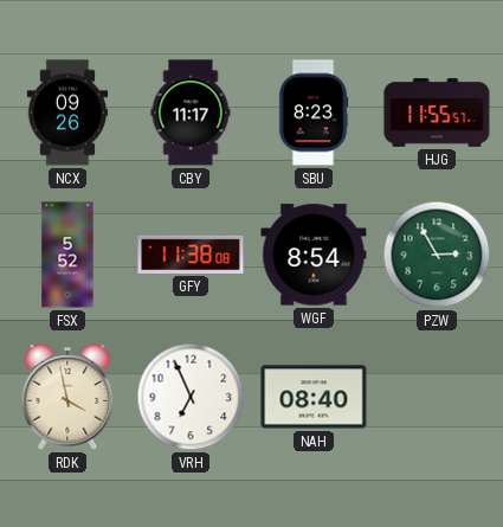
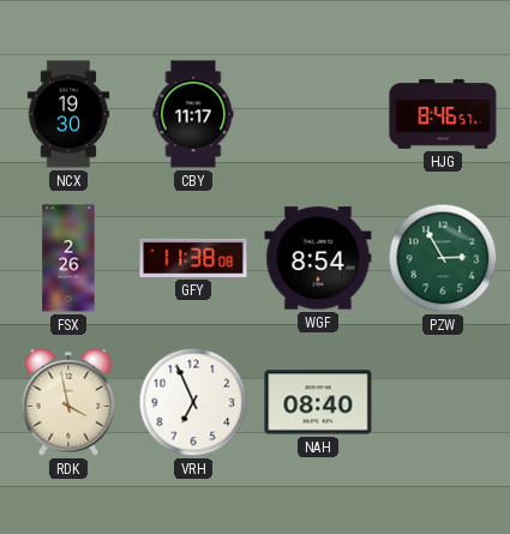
NCX: 09:26 -> 19:30
SBU: 8:23 -> none
HJG: 11:55 -> 8:46
FSX: 5:52 -> 2:26
